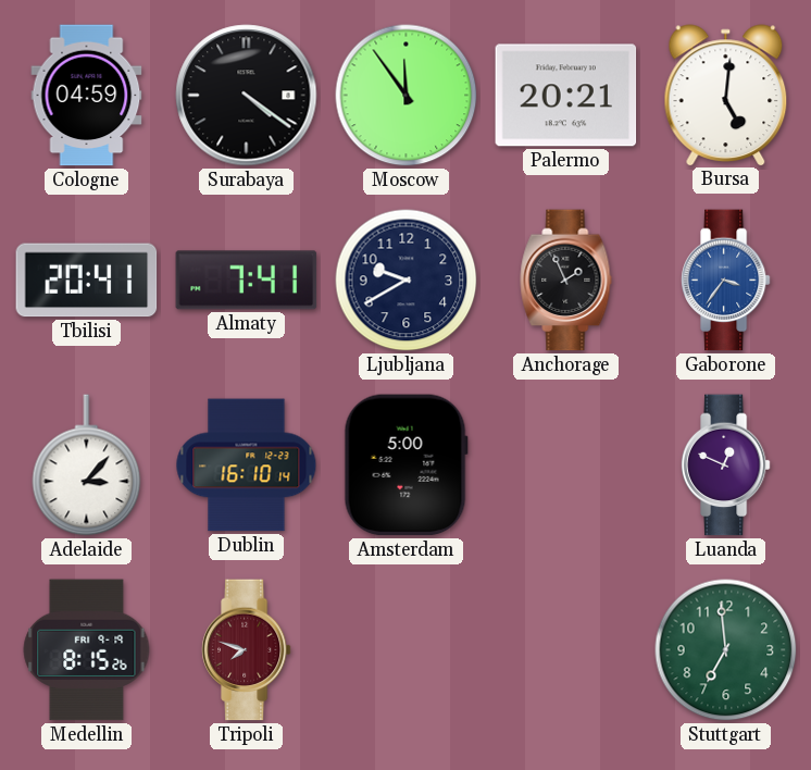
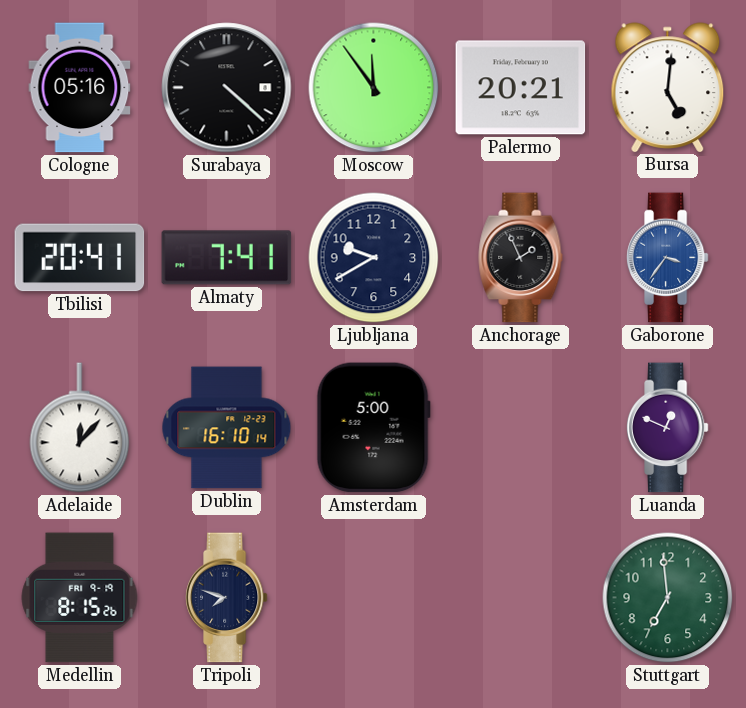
Cologne: 04:59 -> 05:16
Surabaya: 4:21 -> 4:22
Adelaide: 3:07 -> 12:07
Tripoli dial: burgundy -> navy
